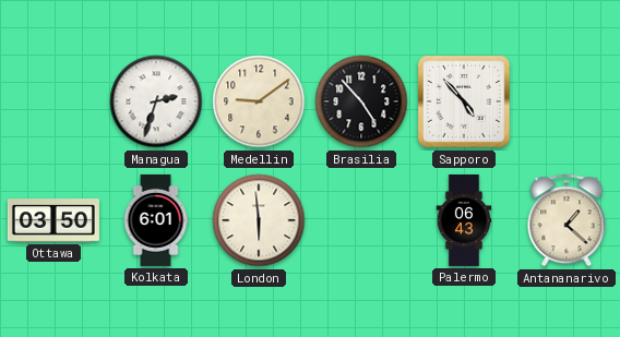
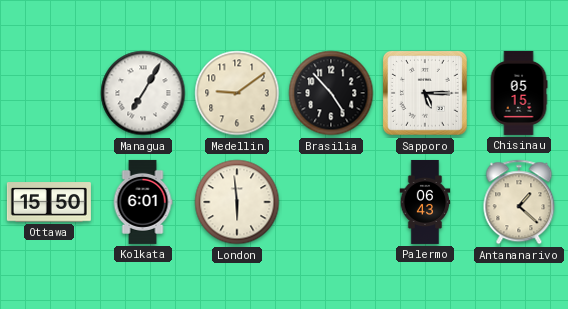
Managua: 2:33 -> 7:05
Sapporo: 4:53 -> 5:15
Chisinau: none -> 05:15
Ottawa: 03:50 -> 15:50
